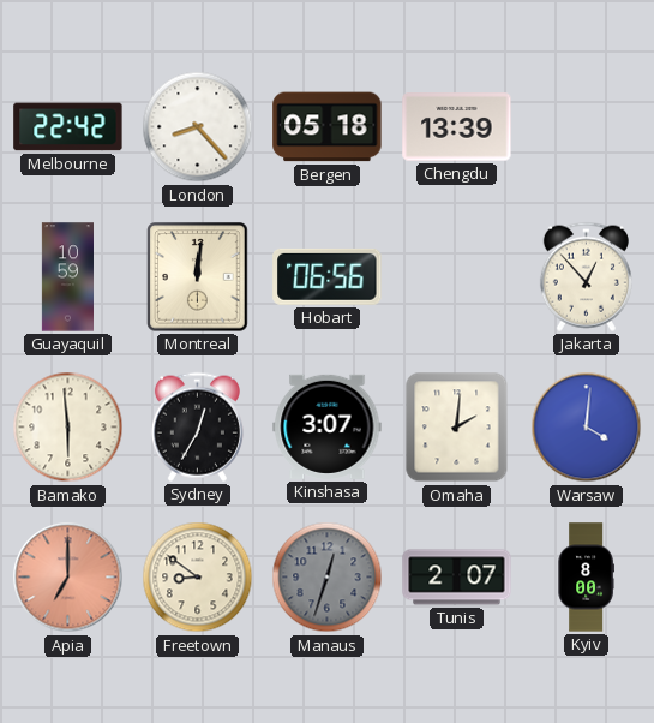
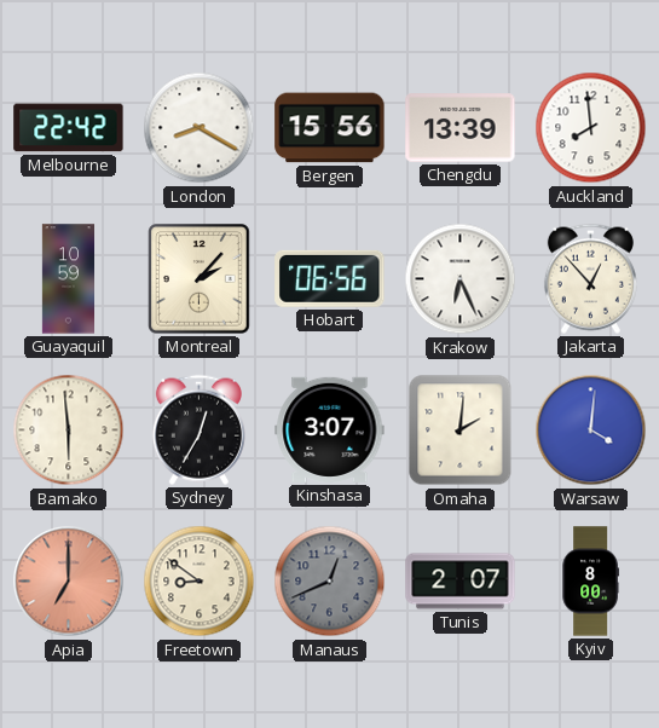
London: 8:23 -> 8:20
Bergen: 05:18 -> 15:56
Auckland: none -> 7:59
Montreal: 12:01 -> 2:07
Krakow: none -> 6:26
Manaus: 12:33 -> 12:41
